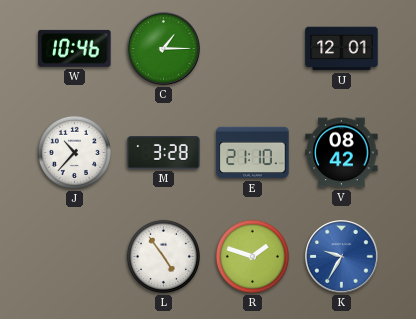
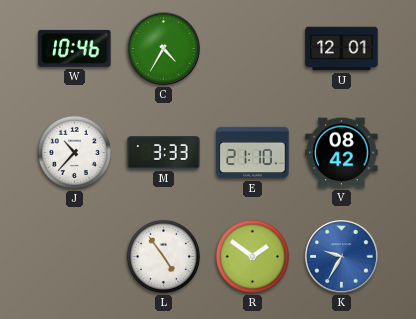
C: 1:15 -> 4:35
M: 3:28 -> 3:33
R: 1:48 -> 1:51
